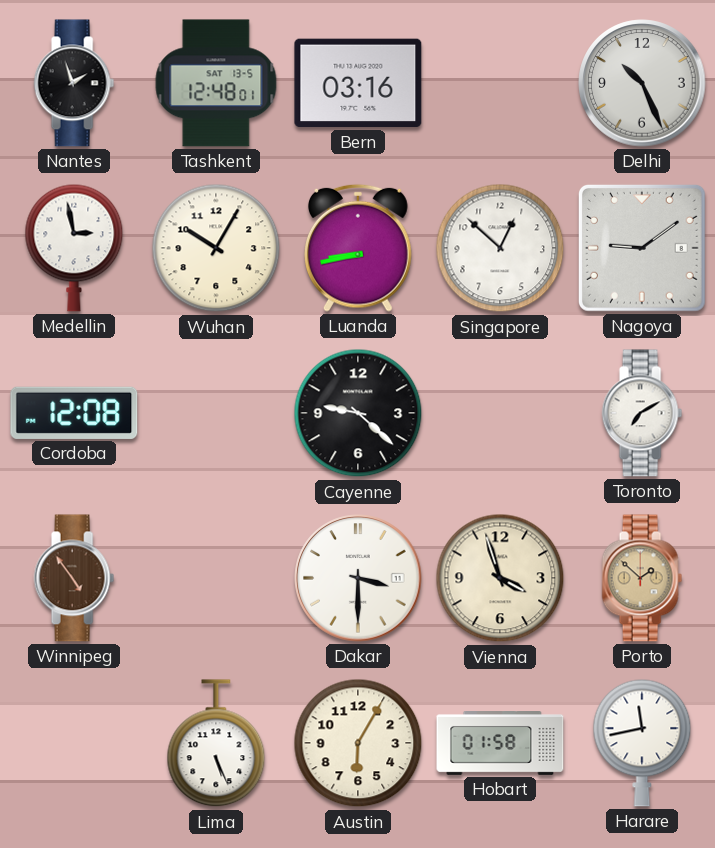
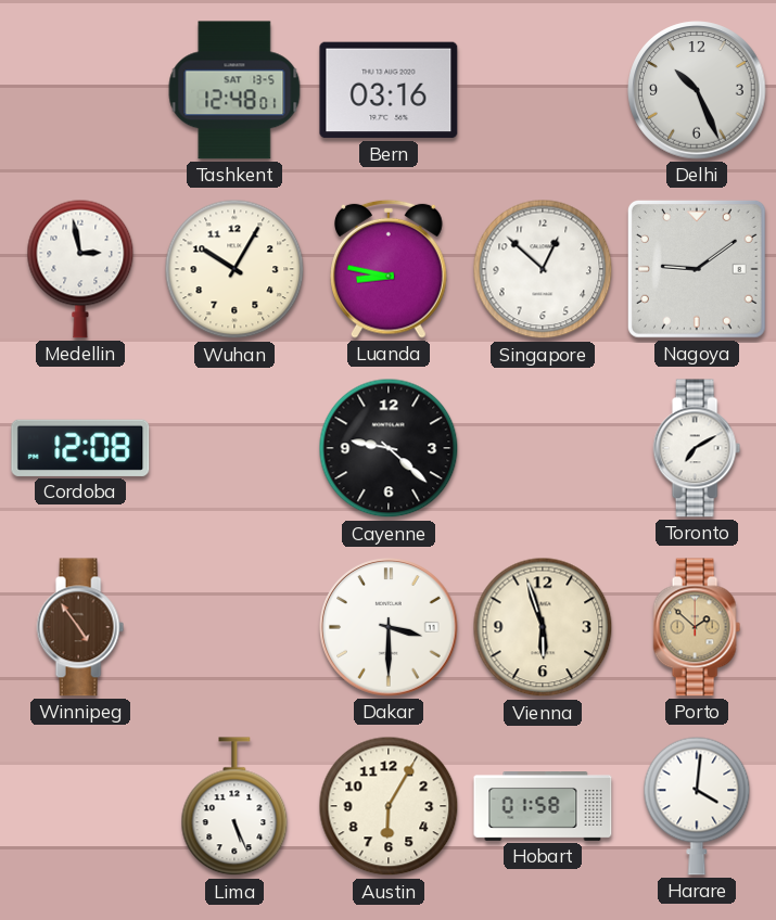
Nantes: 1:57 -> none
Luanda: 8:43 -> 8:47
Vienna: 3:57 -> 5:57
Harare: 11:43 -> 4:01
